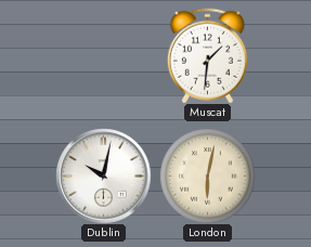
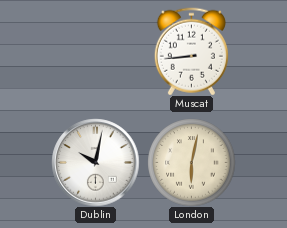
Muscat: 1:31 -> 8:44
